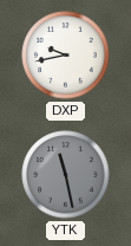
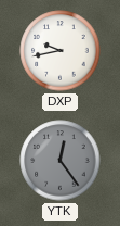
YTK: 11:28 -> 12:24
